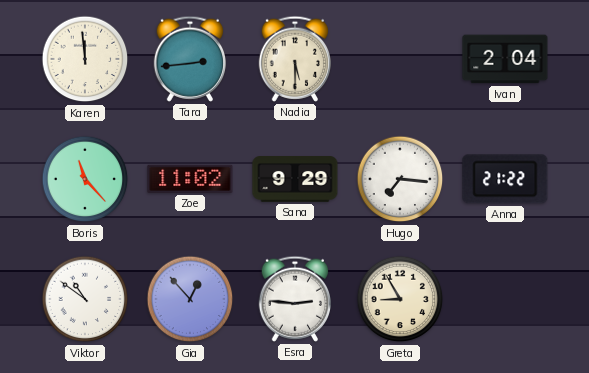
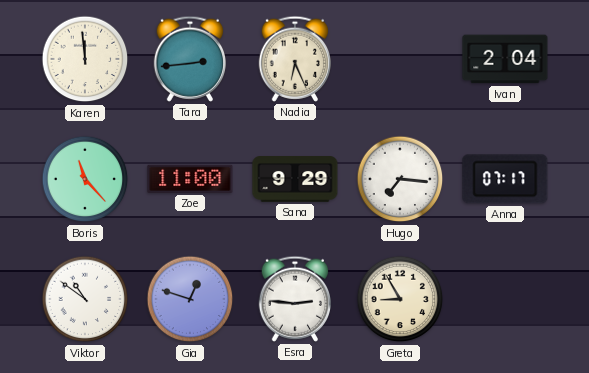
Nadia: 5:30 -> 6:26
Zoe: 11:02 -> 11:00
Anna: 21:22 -> 07:17
Gia: 12:53 -> 12:48
